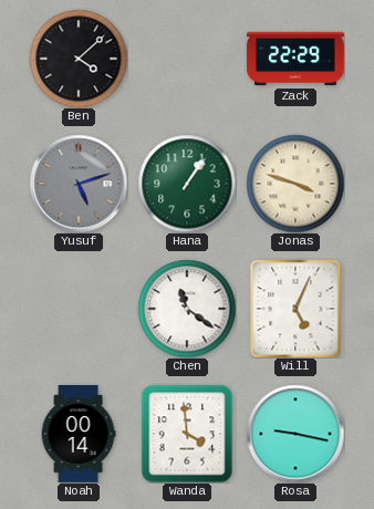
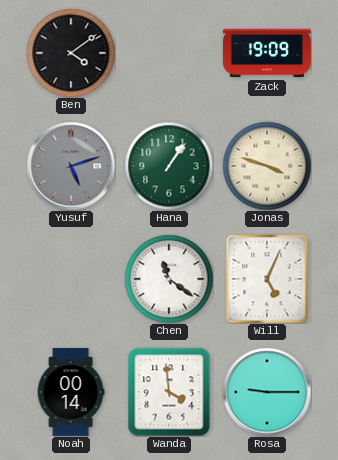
Ben: 4:08 -> 4:09
Zack: 22:29 -> 19:09
Rosa: 9:17 -> 9:15
